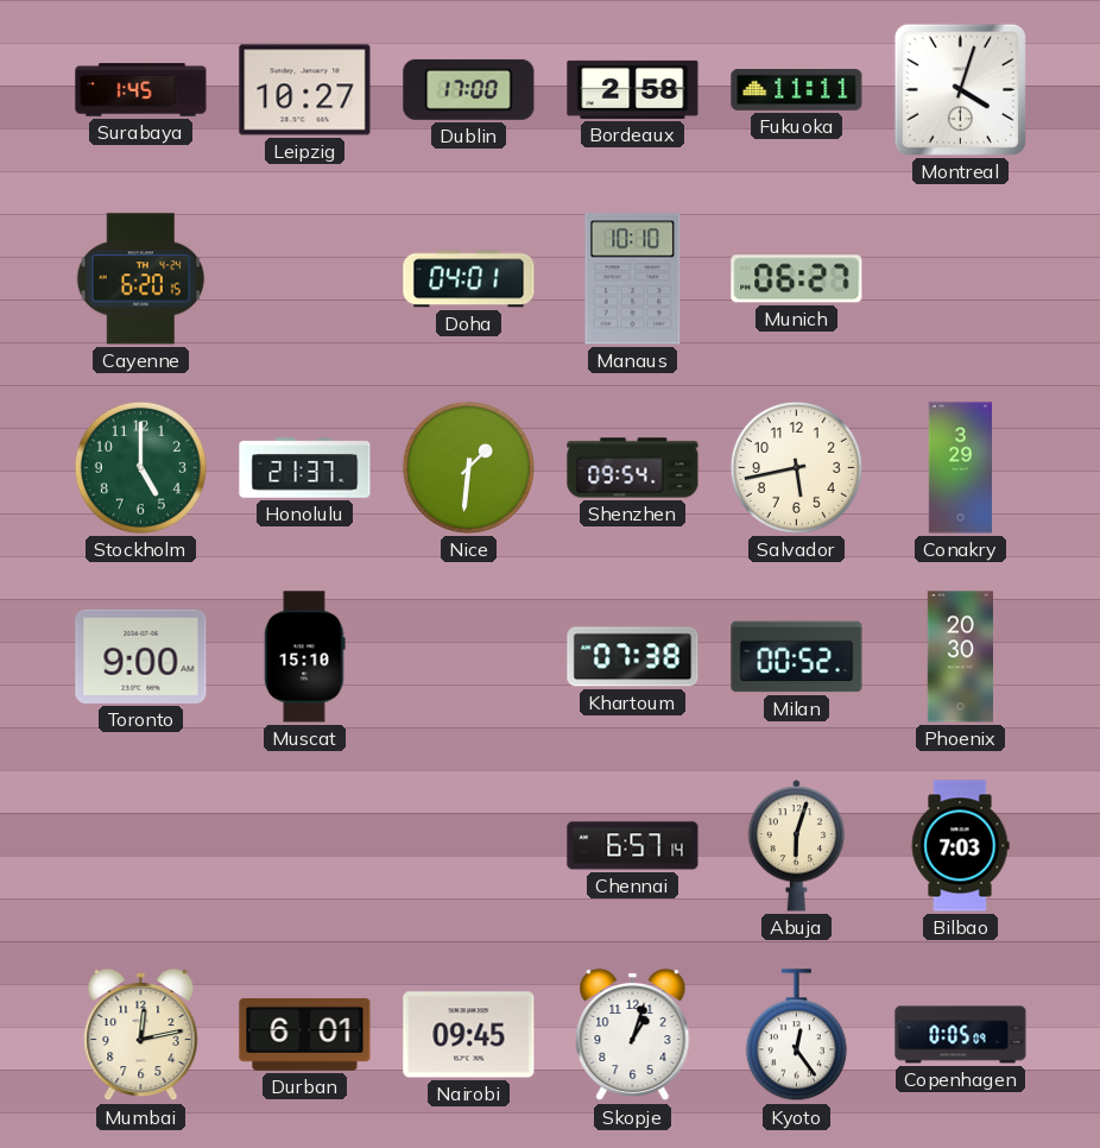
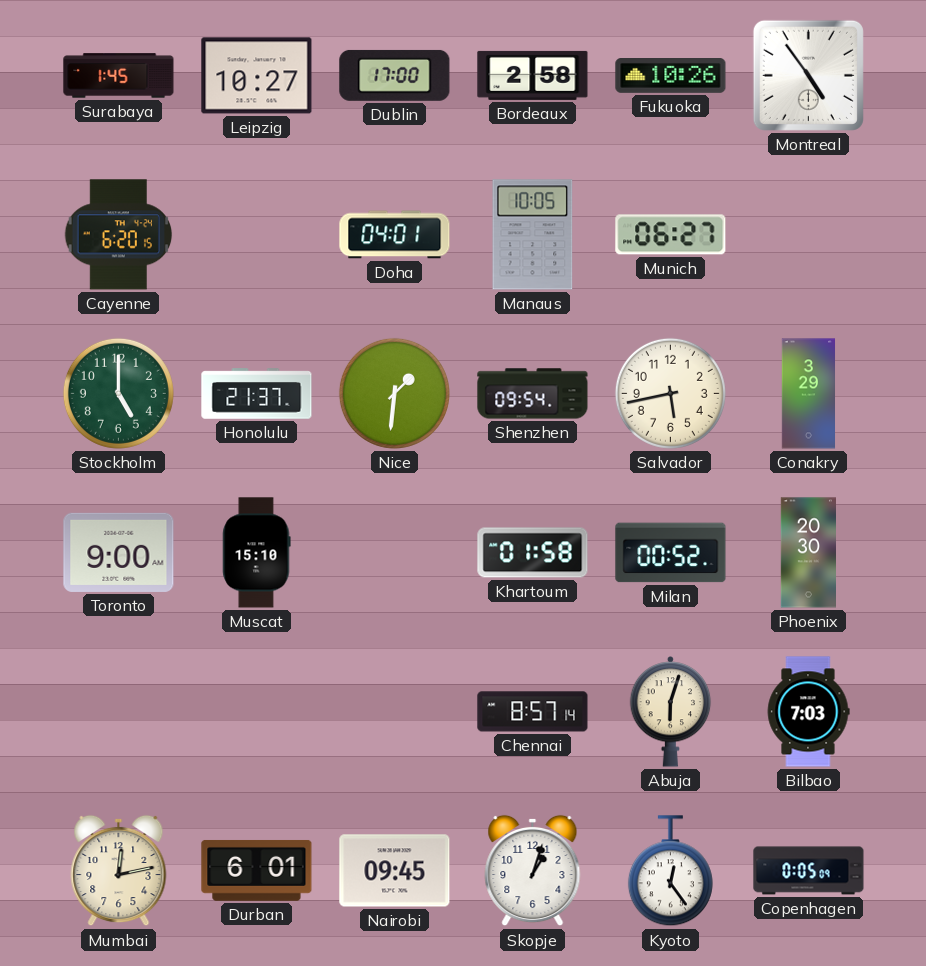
Fukuoka: 11:11 -> 10:26
Montreal: 4:03 -> 4:54
Manaus: 10:10 -> 10:05
Khartoum: 07:38 -> 01:58
Chennai: 6:57 -> 8:57
